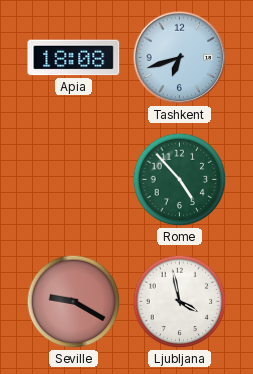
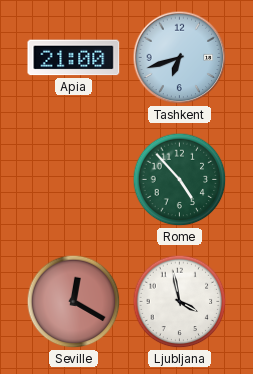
Apia: 18:08 -> 21:00
Seville: 9:20 -> 12:20
